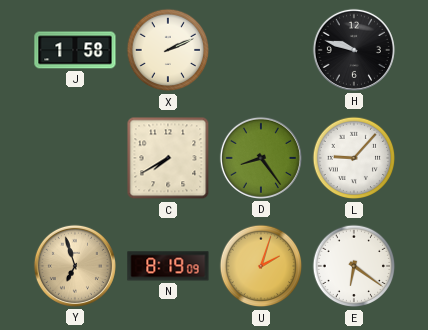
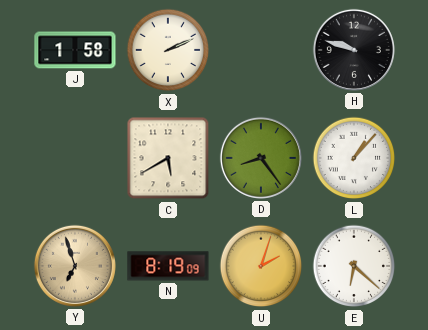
C: 7:40 -> 5:40
L: 9:07 -> 1:07
E: 6:21 -> 6:22
